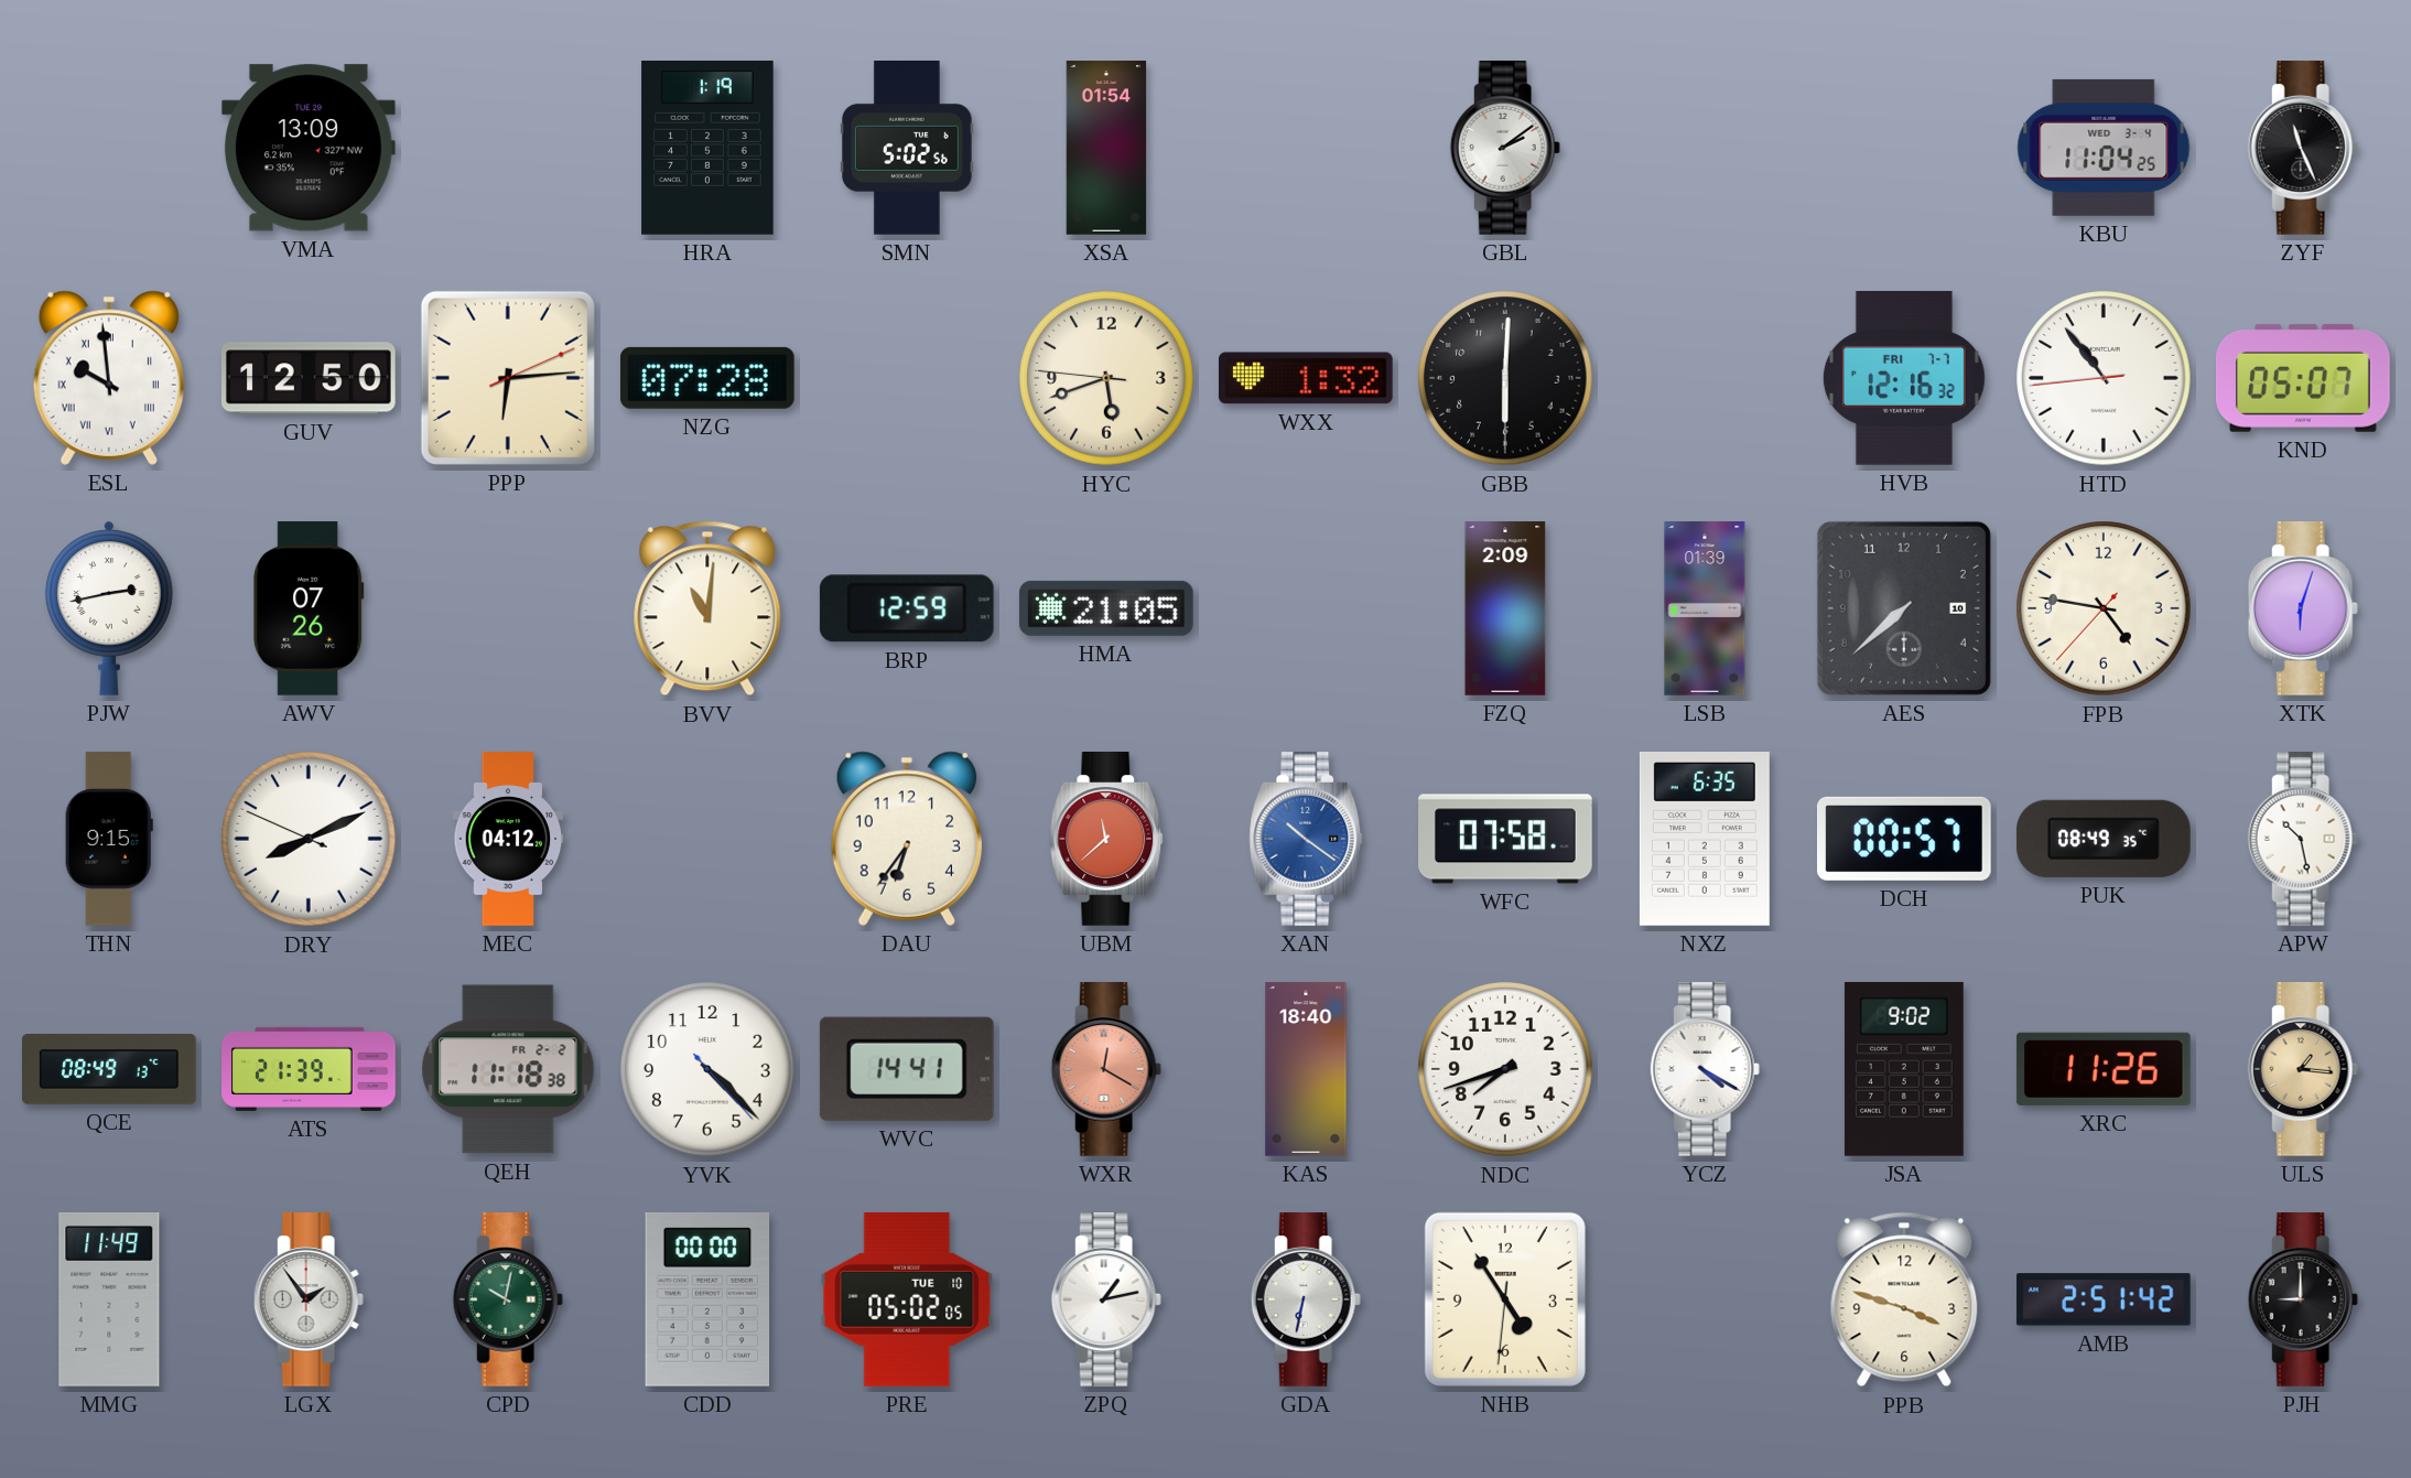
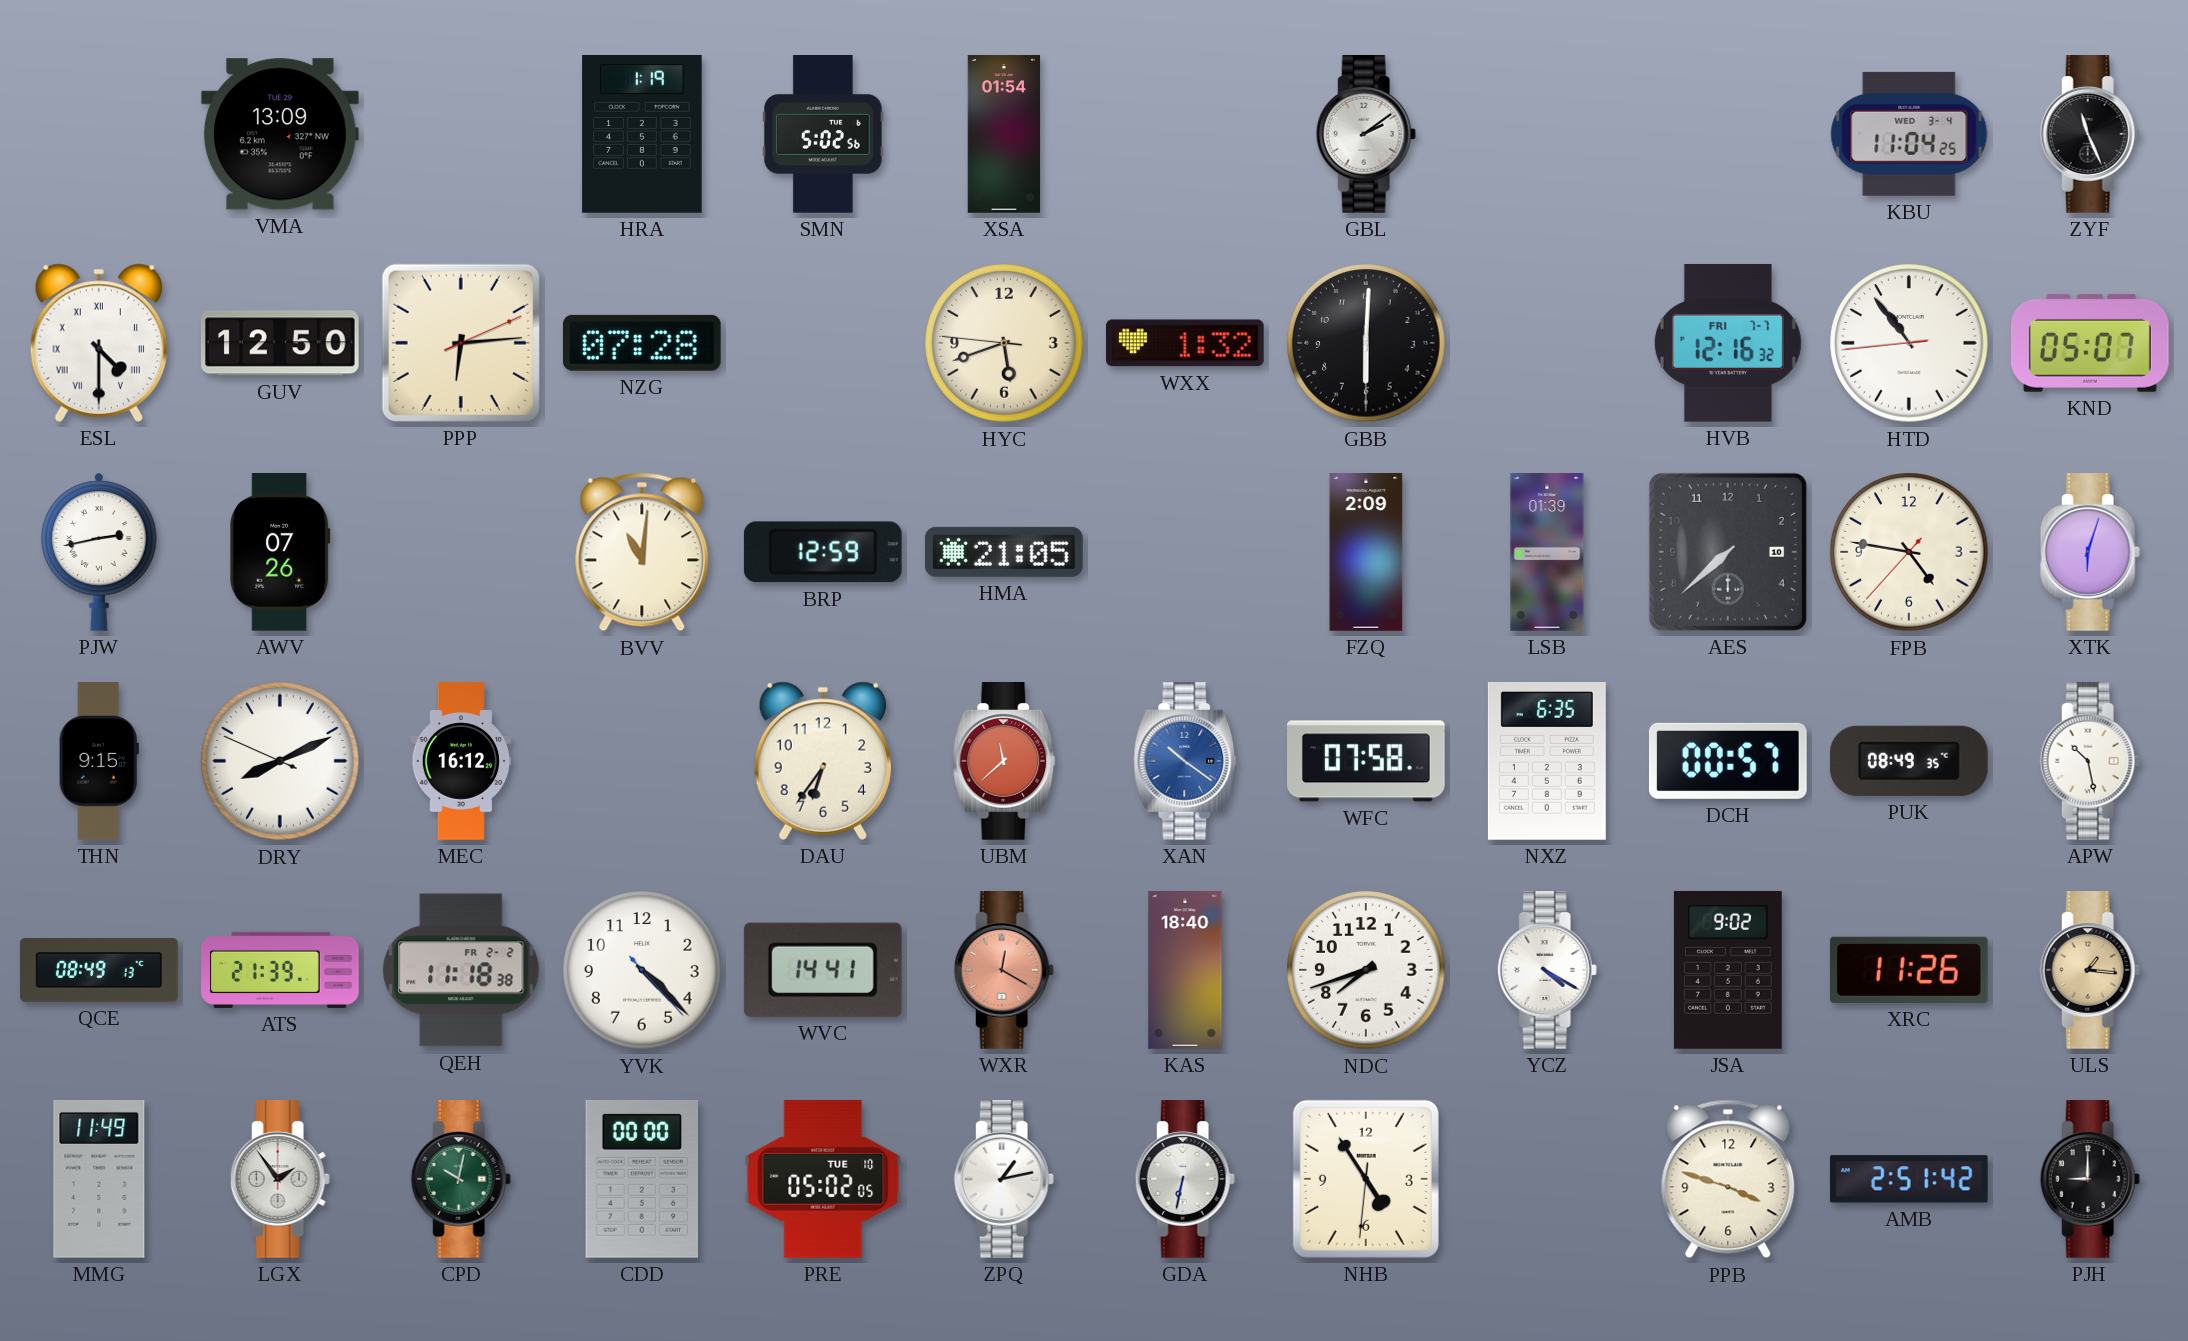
ESL: 9:59 -> 4:30
MEC: 04:12 -> 16:12
